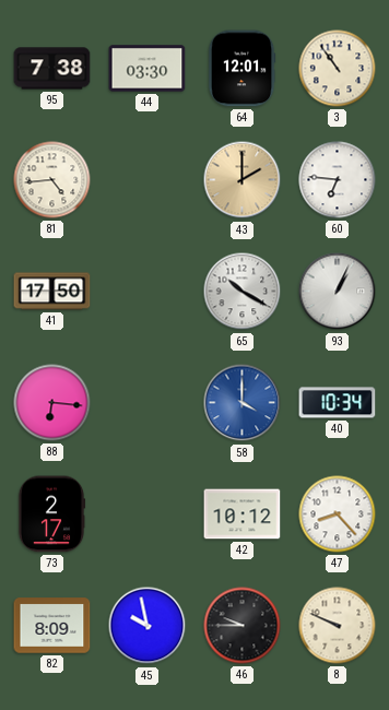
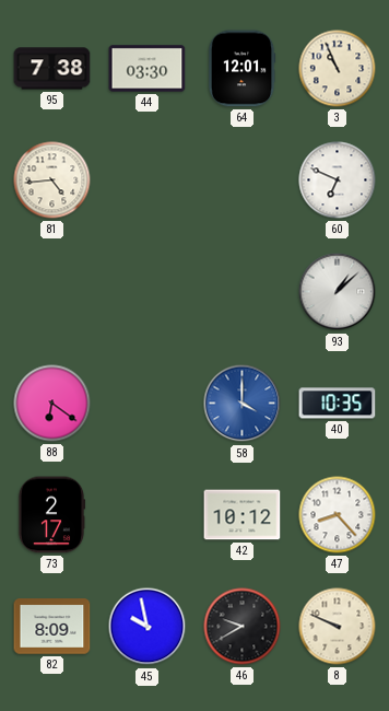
3: 10:54 -> 10:56
43: 2:00 -> none
60: 6:46 -> 6:49
41: 17:50 -> none
65: 10:20 -> none
93: 1:04 -> 1:08
88: 6:16 -> 6:21
40: 10:34 -> 10:35
46: 9:45 -> 9:40
